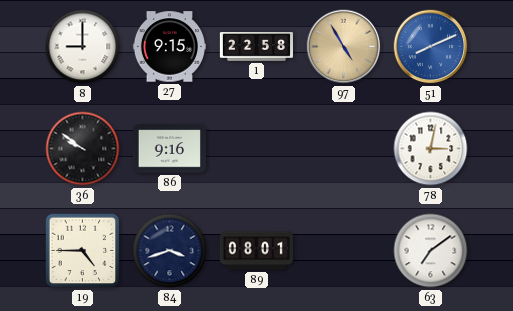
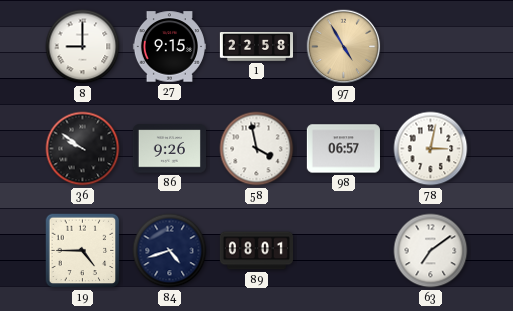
51: 8:11 -> none
86: 9:16 -> 9:26
58: none -> 3:58
98: none -> 06:57
84: 3:42 -> 4:42
